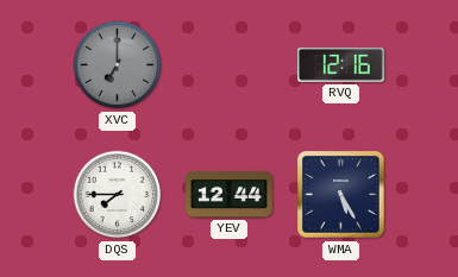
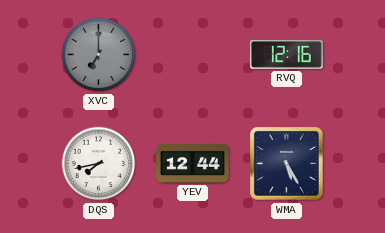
DQS: 7:45 -> 7:43
